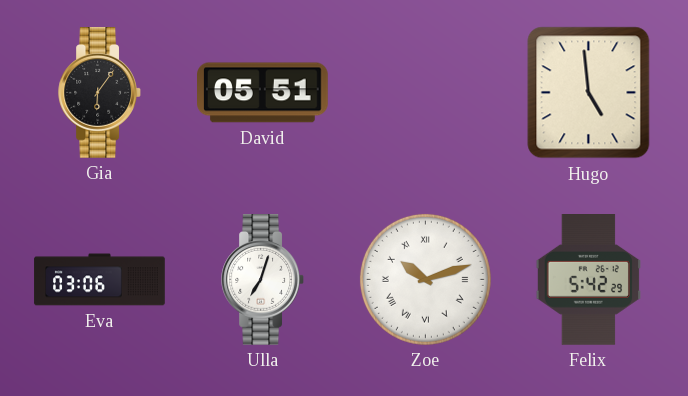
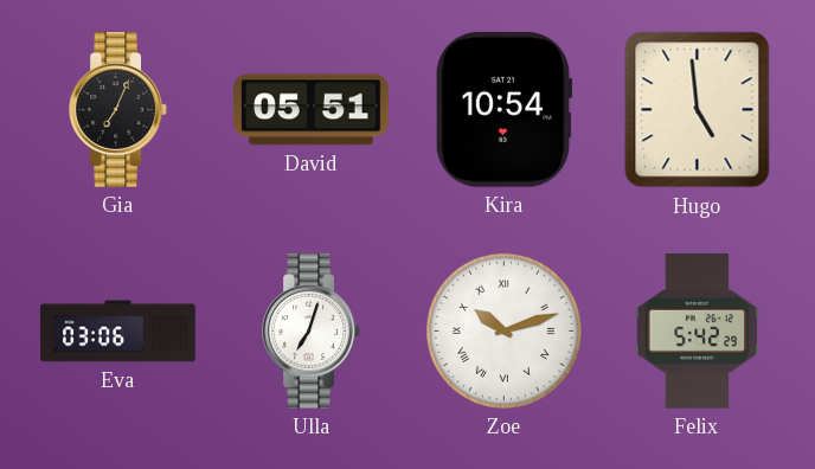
Gia: 6:06 -> 7:04
Kira: none -> 10:54
